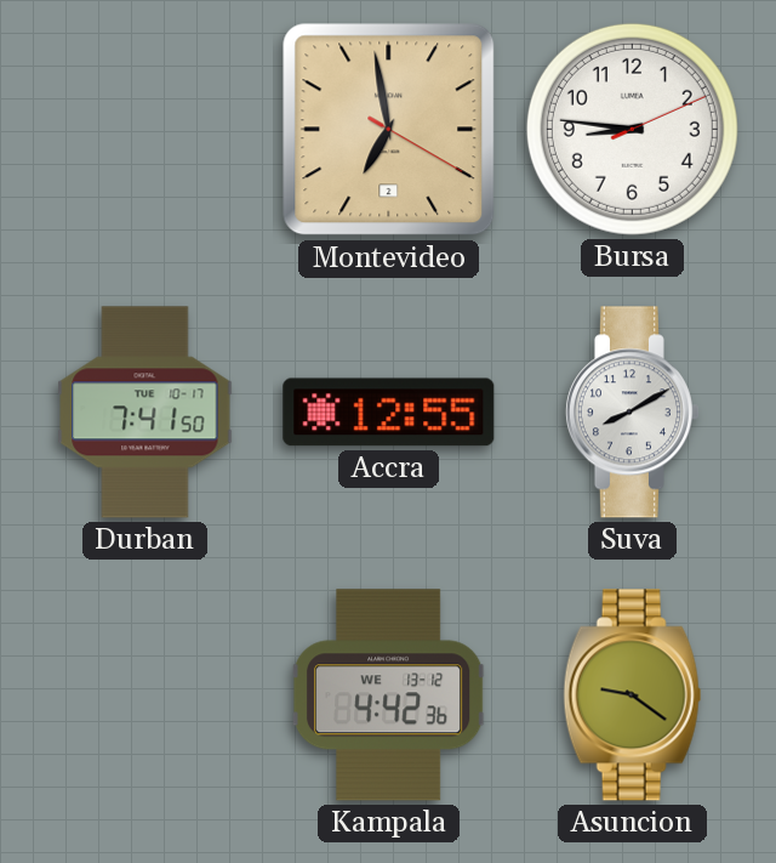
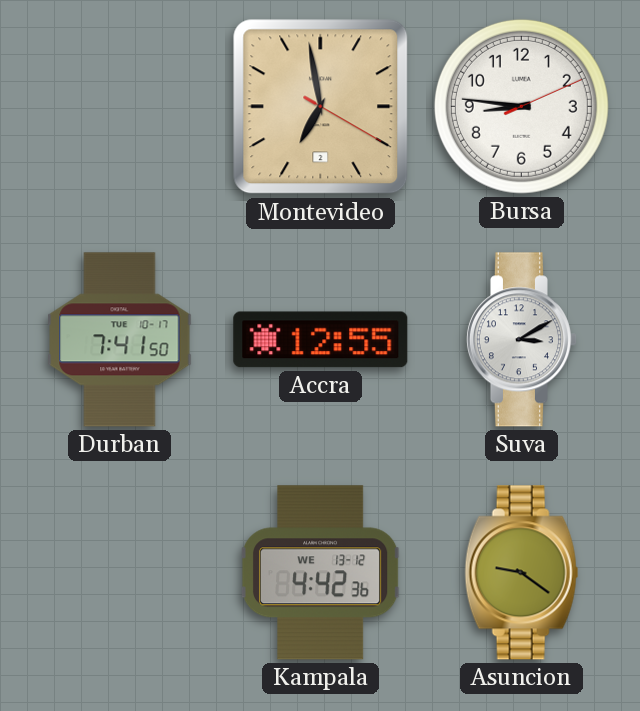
Suva: 8:10 -> 3:10
